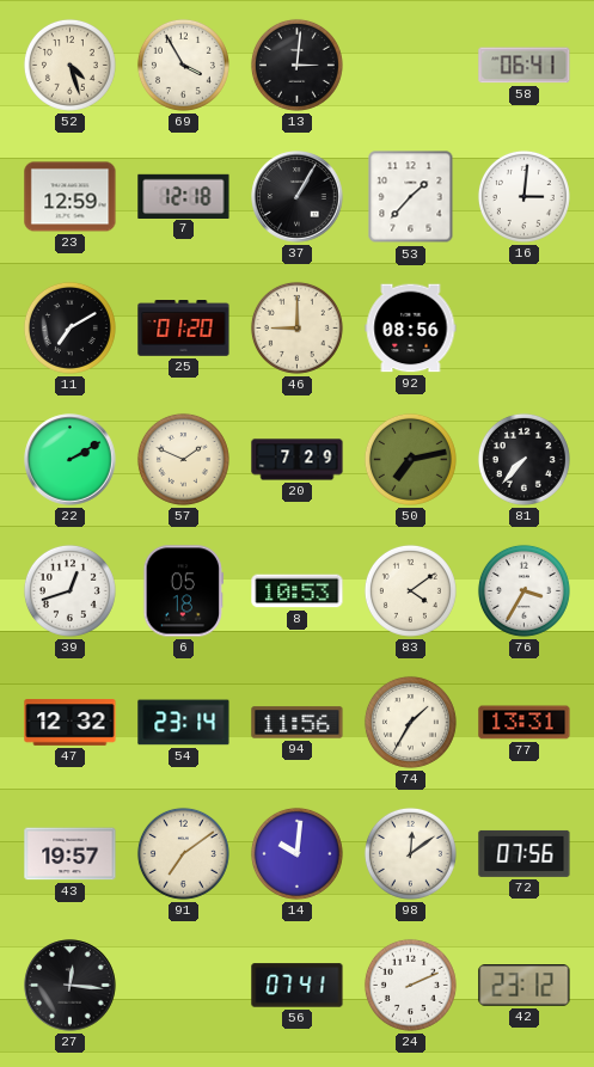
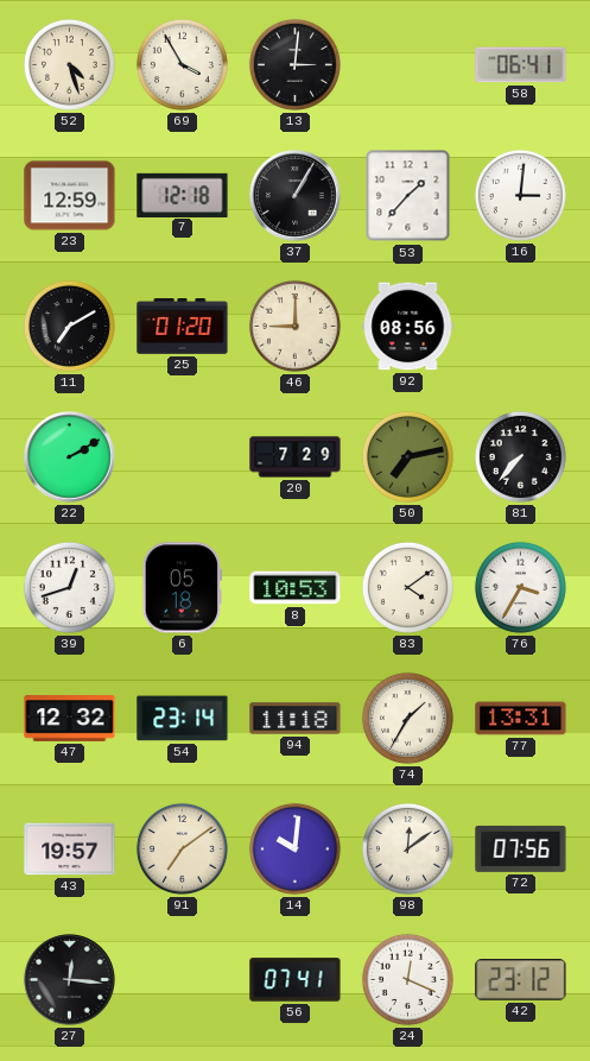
57: 1:49 -> none
94: 11:56 -> 11:18
24: 2:11 -> 12:19
